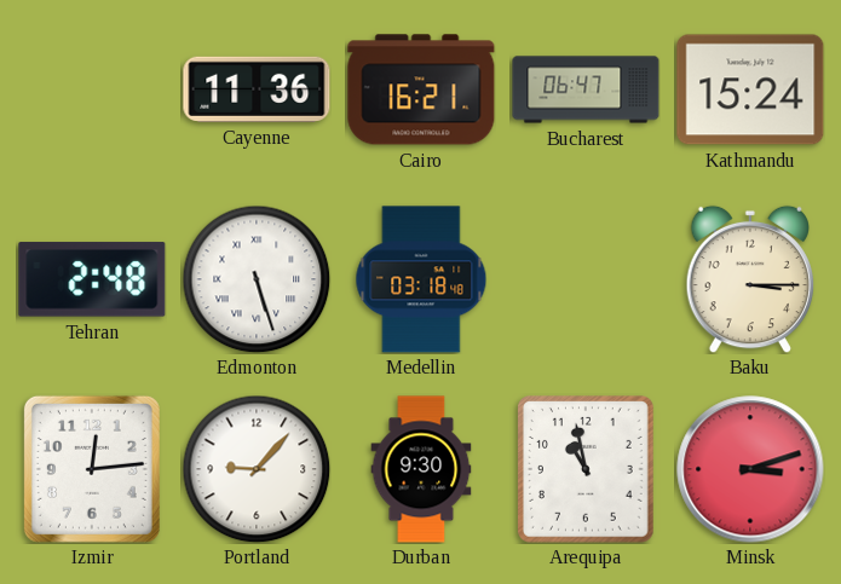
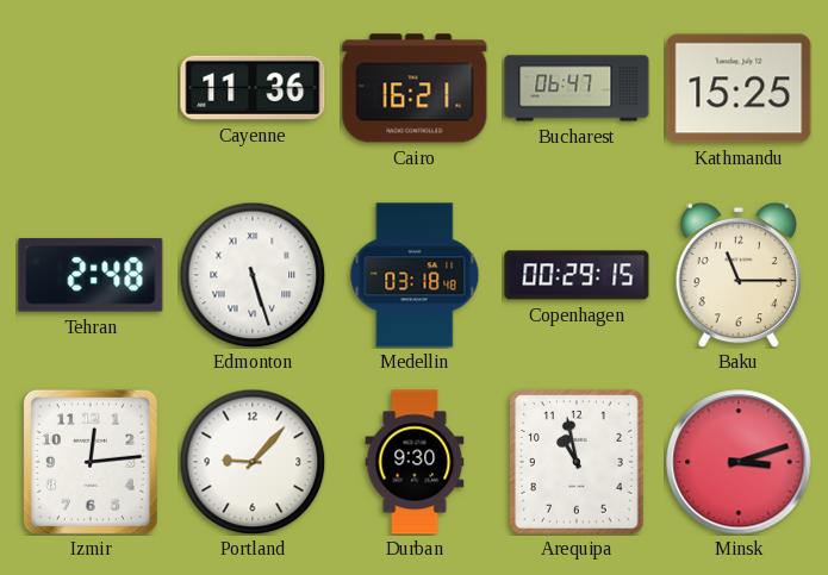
Kathmandu: 15:24 -> 15:25
Copenhagen: none -> 00:29
Baku: 3:15 -> 11:15
